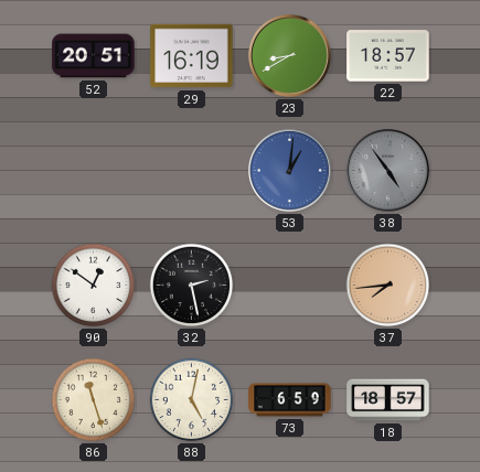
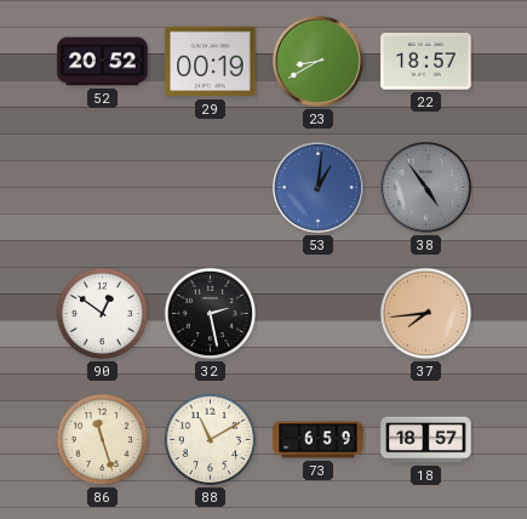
52: 20:51 -> 20:52
29: 16:19 -> 00:19
88: 5:02 -> 11:10
